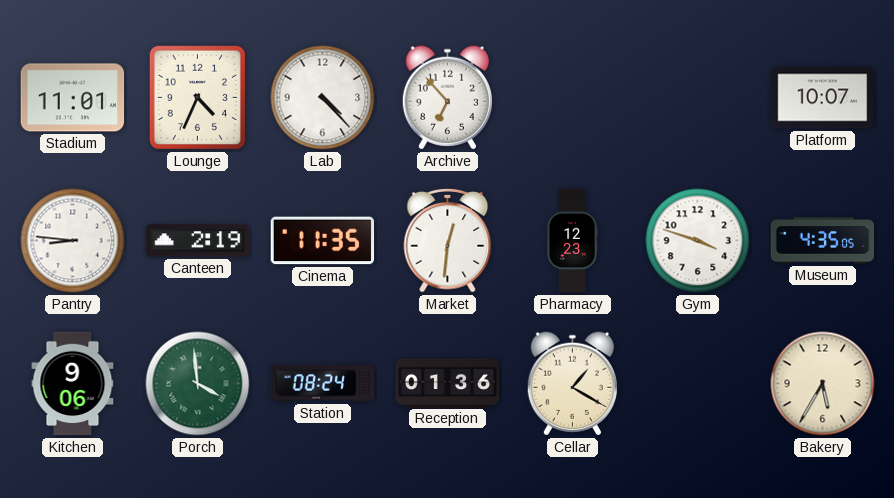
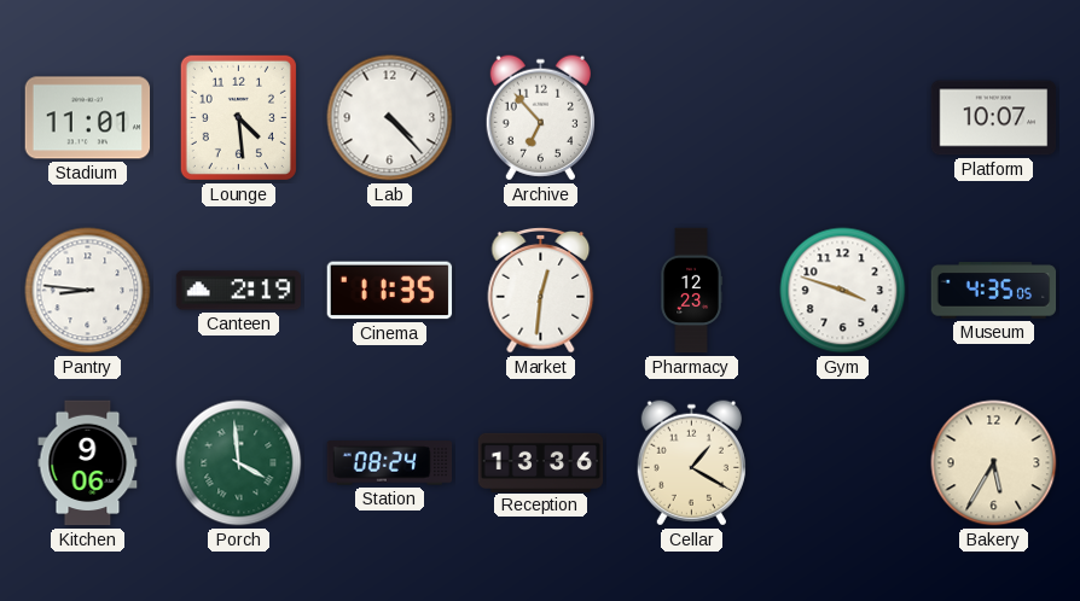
Lounge: 4:34 -> 4:29
Reception: 01:36 -> 13:36
